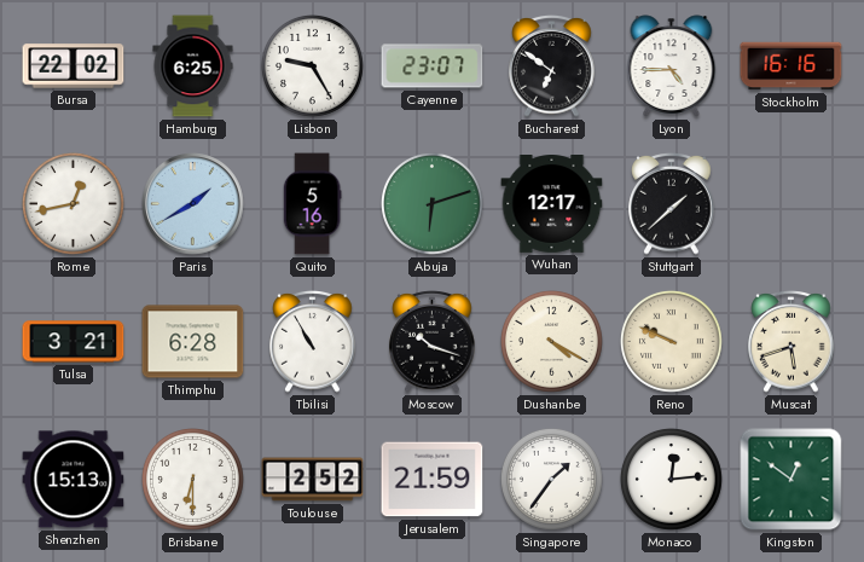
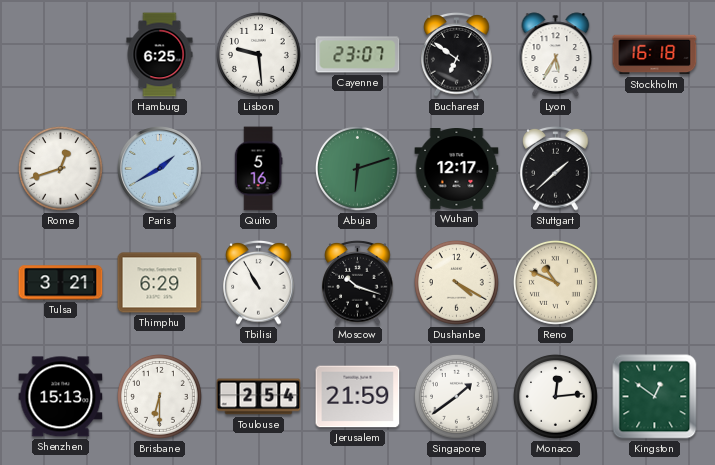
Bursa: 22:02 -> none
Lisbon: 9:25 -> 9:29
Lyon: 4:45 -> 5:35
Stockholm: 16:16 -> 16:18
Rome: 12:43 -> 12:42
Thimphu: 6:28 -> 6:29
Reno: 9:49 -> 10:49
Muscat: 5:42 -> none
Toulouse: 2:52 -> 2:54
Singapore: 1:36 -> 1:39
